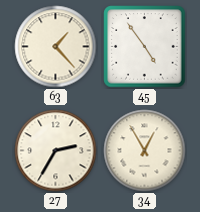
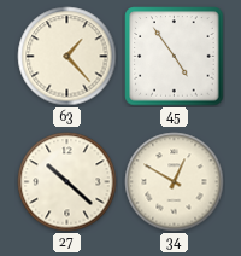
27: 2:35 -> 10:22
34: 12:55 -> 12:50
